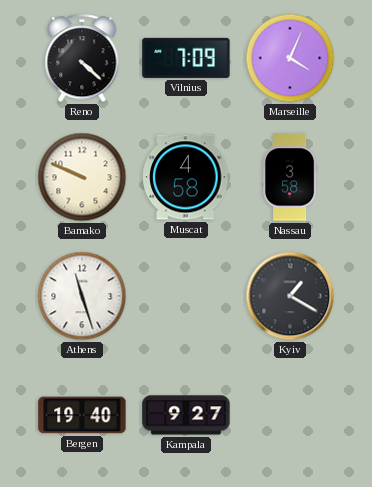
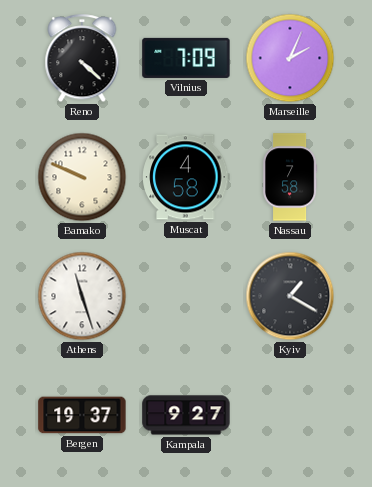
Marseille: 4:04 -> 2:04
Nassau: 3:58 -> 7:58
Bergen: 19:40 -> 19:37
